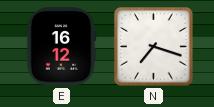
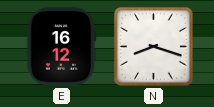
N: 7:18 -> 8:18
